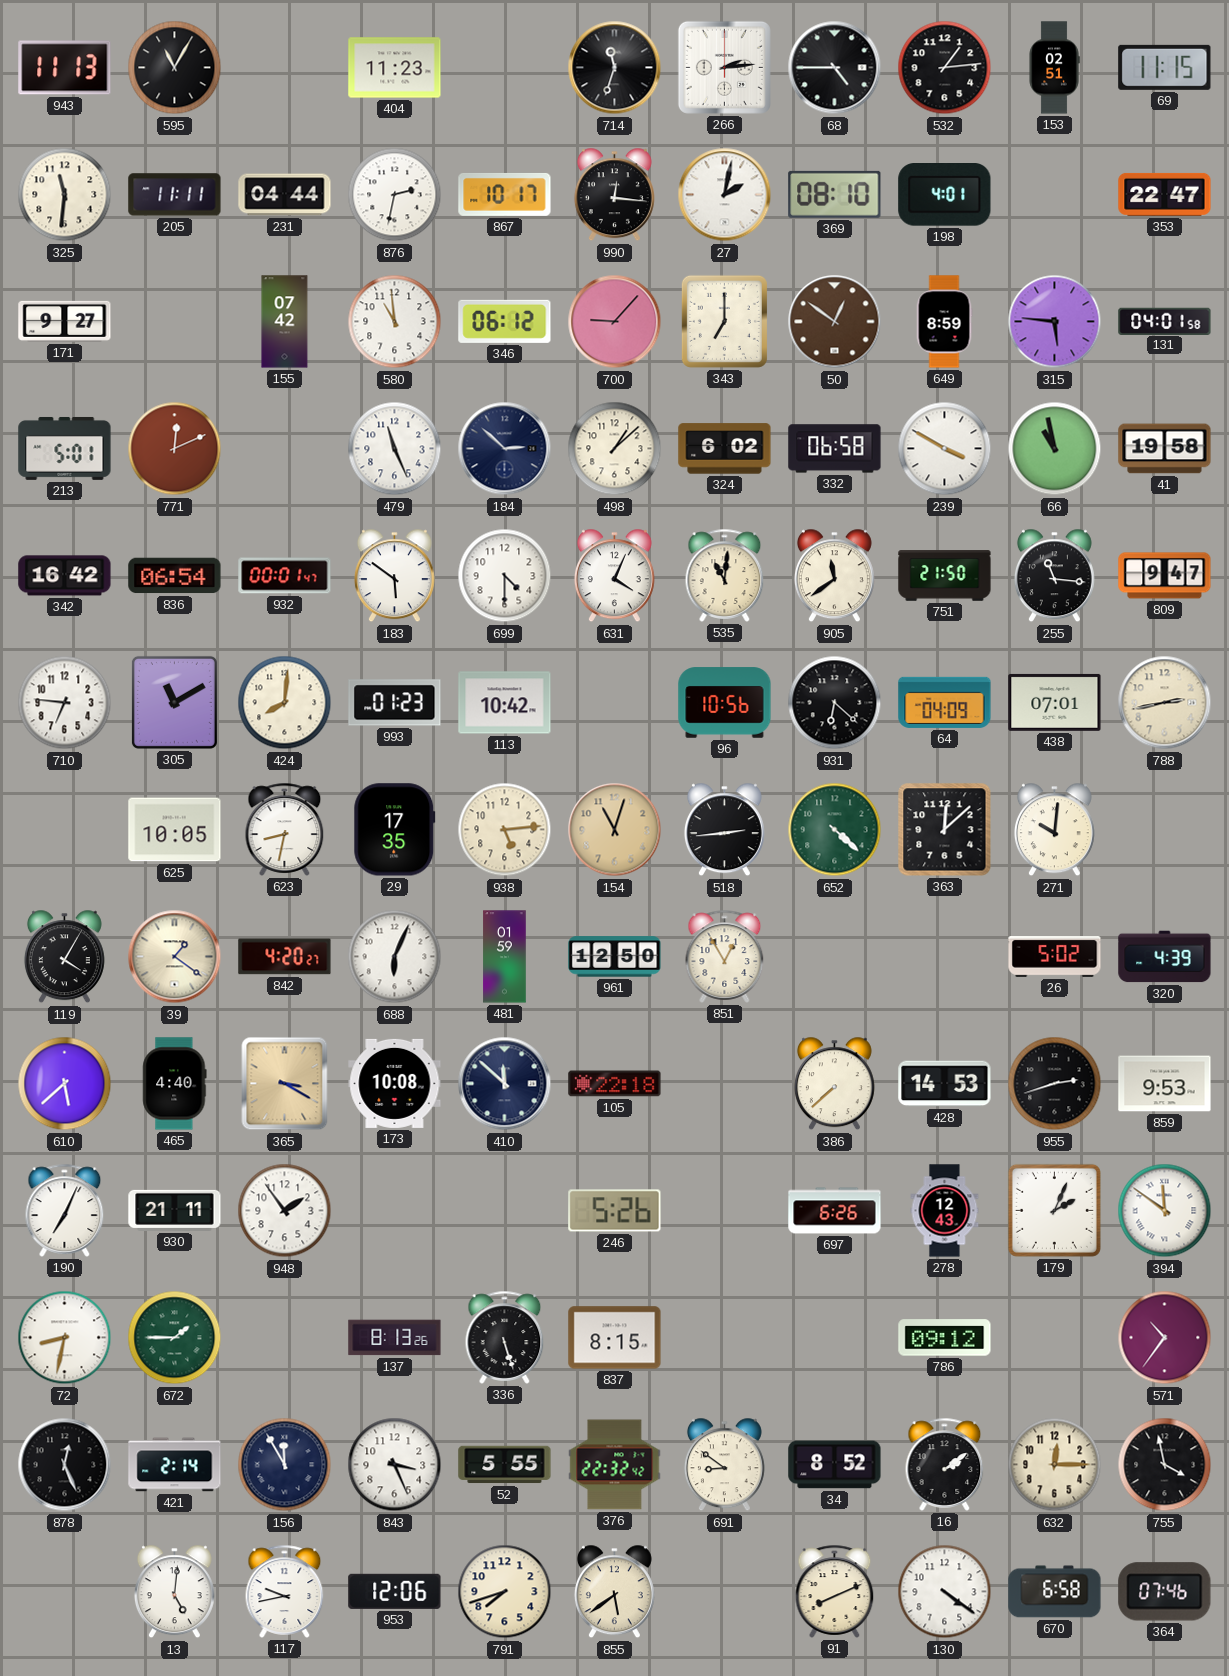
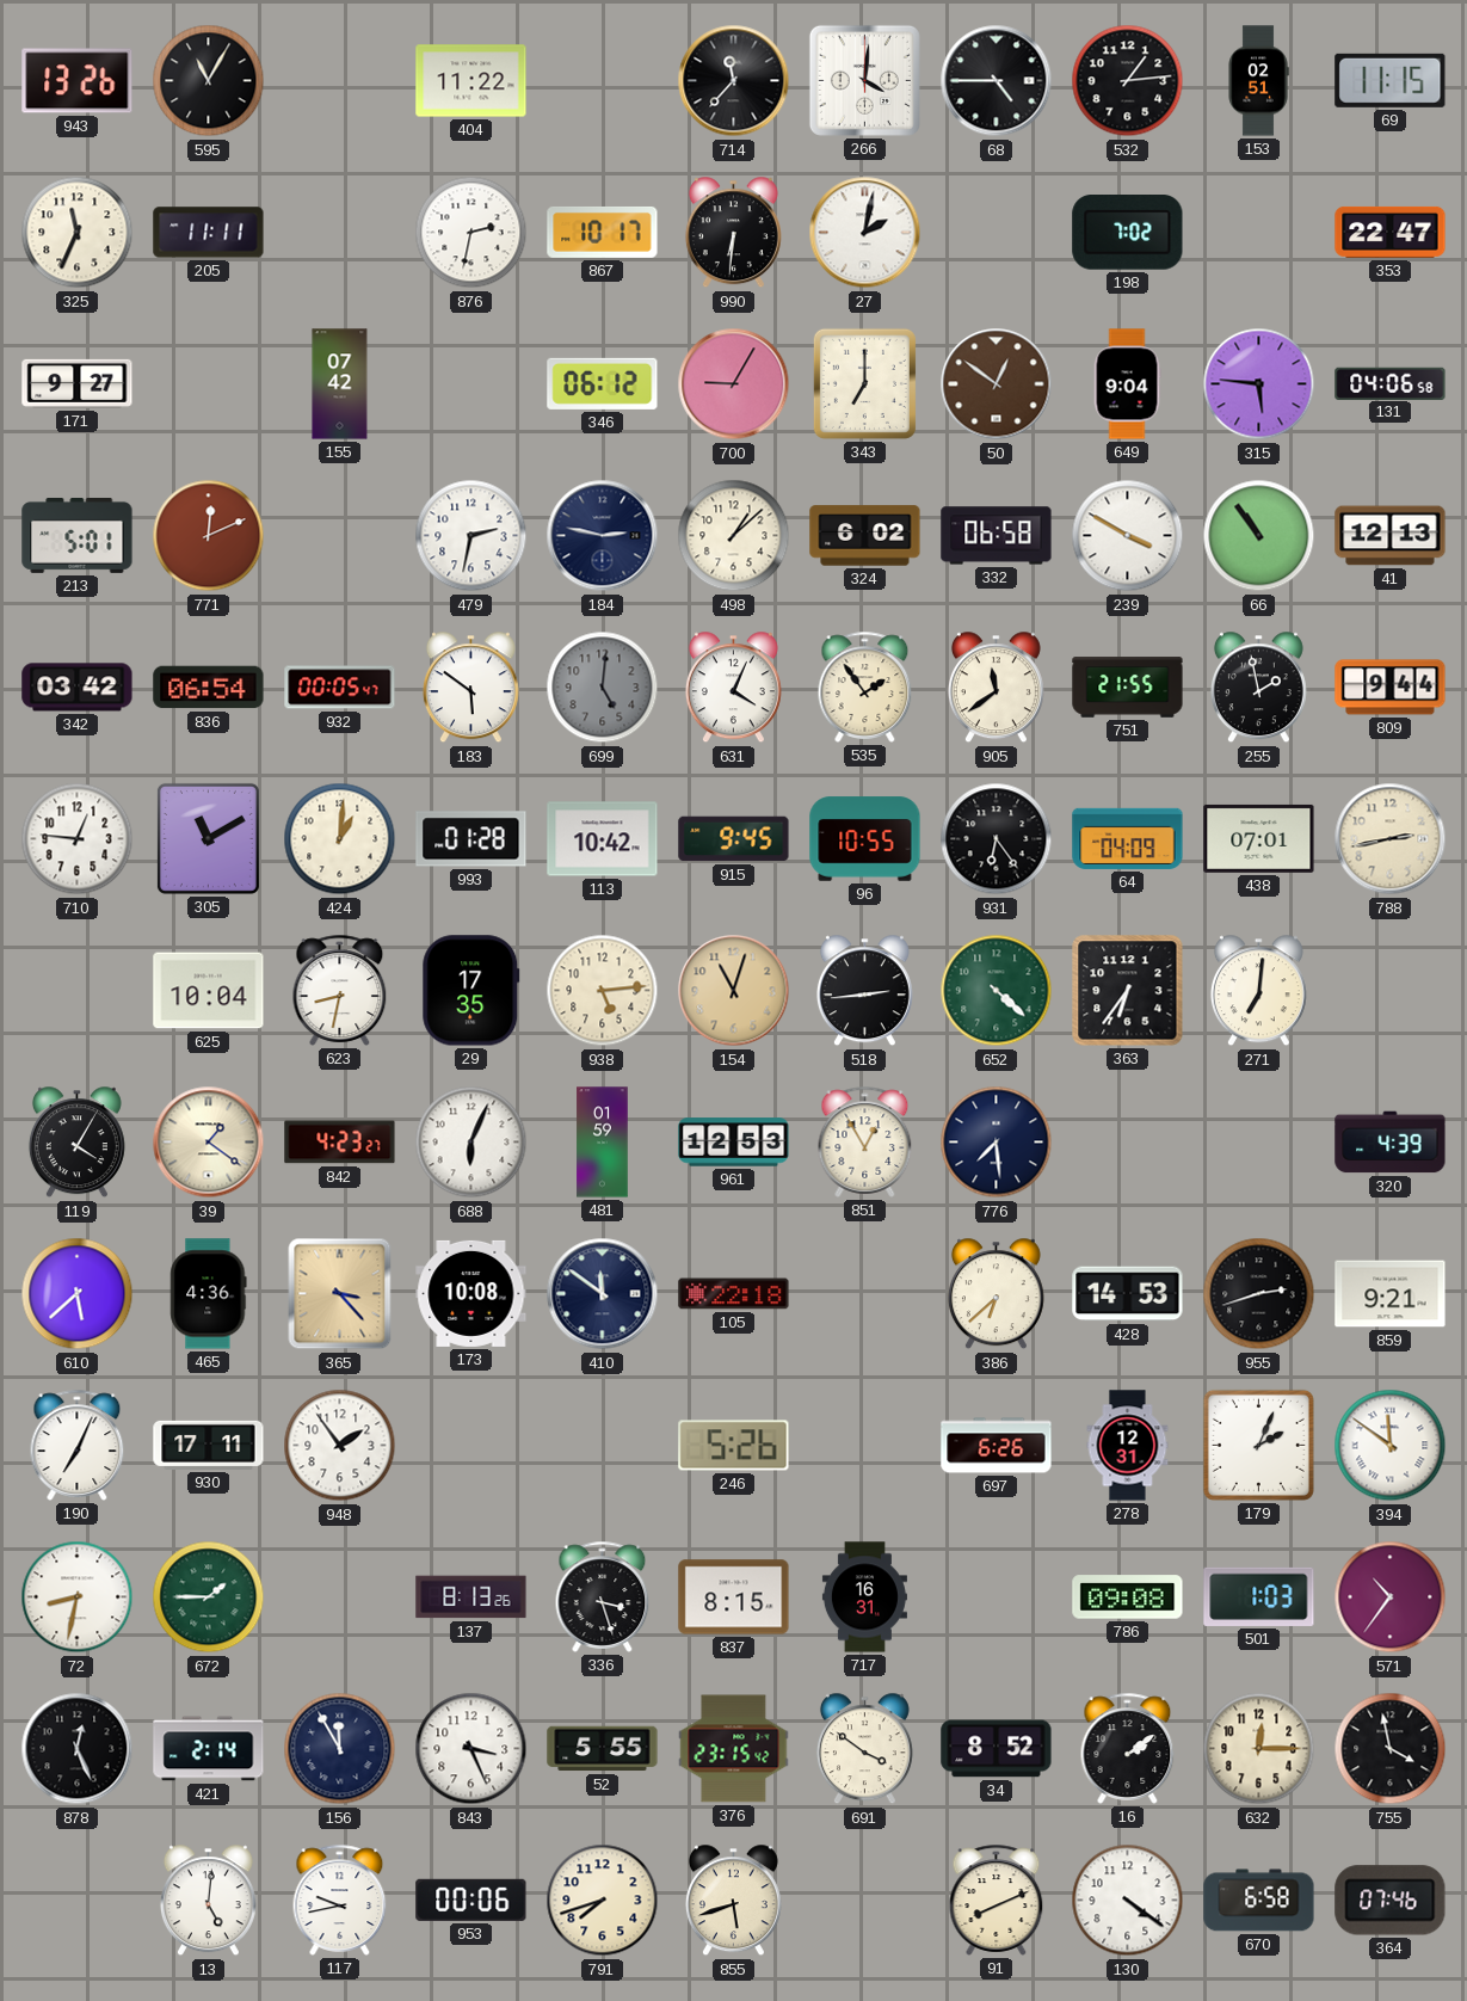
943: 11:13 -> 13:26
404: 11:23 -> 11:22
714: 11:33 -> 11:37
266: 2:14 -> 4:01
325: 11:31 -> 11:34
231: 04:44 -> none
990: 12:16 -> 6:31
369: 08:10 -> none
198: 4:01 -> 7:02
580: 10:59 -> none
700: 9:07 -> 9:05
649: 8:59 -> 9:04
131: 04:01 -> 04:06
479: 11:26 -> 2:32
184: 2:52 -> 2:47
66: 10:58 -> 10:54
41: 19:58 -> 12:13
342: 16:42 -> 03:42
932: 00:01 -> 00:05
699: 4:30 -> 5:01
699 dial: white -> grey
535: 11:01 -> 1:54
751: 21:50 -> 21:55
255: 11:16 -> 1:58
809: 9:47 -> 9:44
710: 6:46 -> 12:46
424: 8:01 -> 1:01
993: 01:23 -> 01:28
915: none -> 9:45
96: 10:56 -> 10:55
931: 6:22 -> 6:24
625: 10:05 -> 10:04
363: 12:08 -> 6:36
271: 10:01 -> 7:01
842: 4:20 -> 4:23
961: 12:50 -> 12:53
776: none -> 7:29
26: 5:02 -> none
465: 4:40 -> 4:36
365: 3:20 -> 3:23
410: 11:52 -> 11:51
386: 7:38 -> 6:38
859: 9:53 -> 9:21
930: 21:11 -> 17:11
278: 12:43 -> 12:31
336: 5:27 -> 3:27
717: none -> 16:31
786: 09:12 -> 09:08
501: none -> 1:03
376: 22:32 -> 23:15
691: 8:51 -> 3:51
953: 12:06 -> 00:06
855: 5:39 -> 5:42
